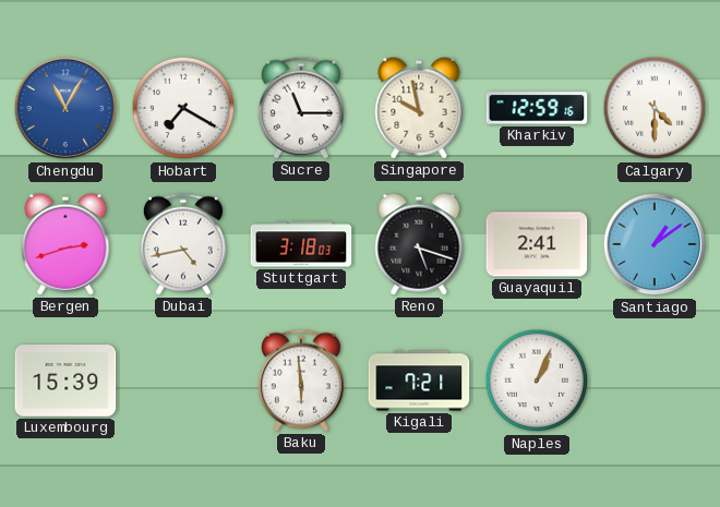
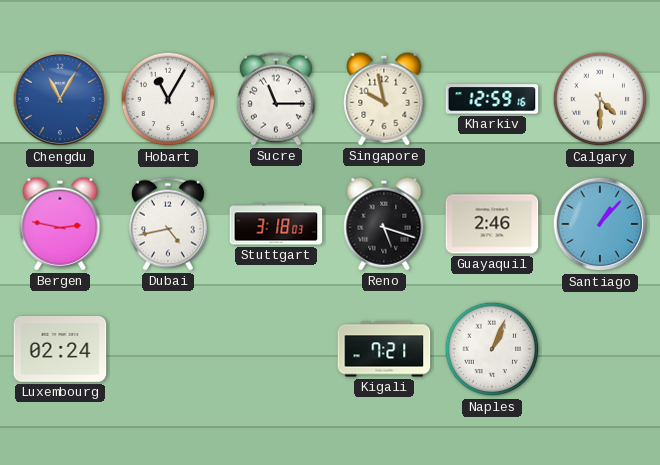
Hobart: 7:20 -> 11:05
Bergen: 2:42 -> 2:47
Guayaquil: 2:41 -> 2:46
Santiago: 1:09 -> 1:07
Luxembourg: 15:39 -> 02:24
Baku: 5:59 -> none
